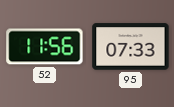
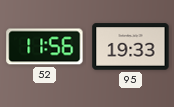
95: 07:33 -> 19:33
